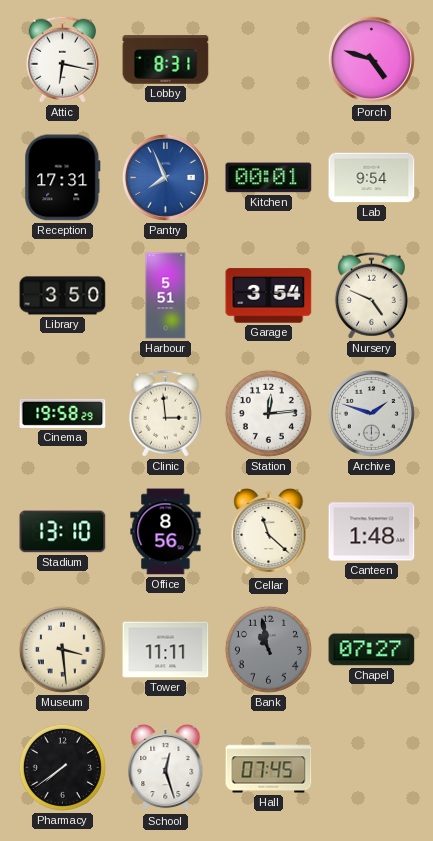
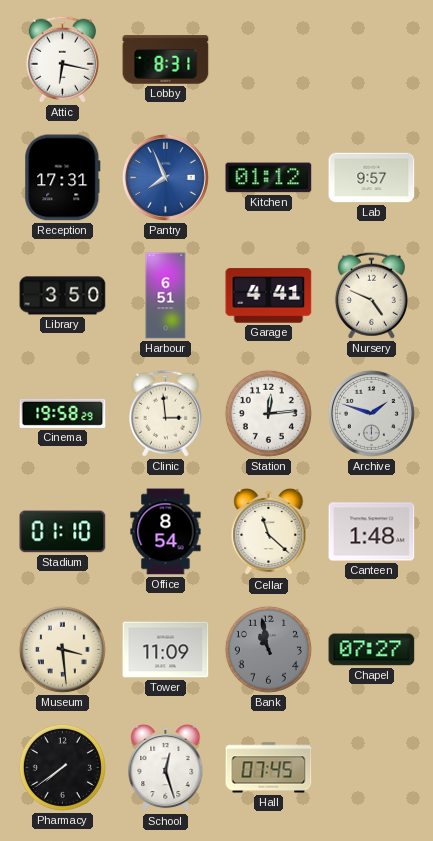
Porch: 4:48 -> none
Kitchen: 00:01 -> 01:12
Lab: 9:54 -> 9:57
Harbour: 5:51 -> 6:51
Garage: 3:54 -> 4:41
Stadium: 13:10 -> 01:10
Office: 8:56 -> 8:54
Tower: 11:11 -> 11:09
